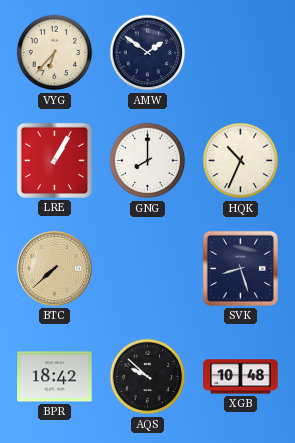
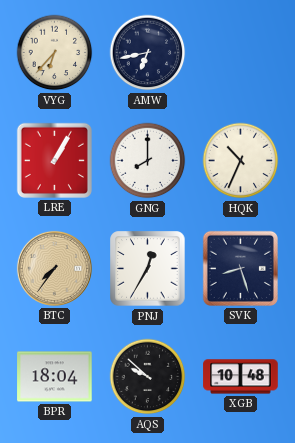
AMW: 1:51 -> 6:43
BTC: 7:38 -> 7:36
PNJ: none -> 12:35
BPR: 18:42 -> 18:04
